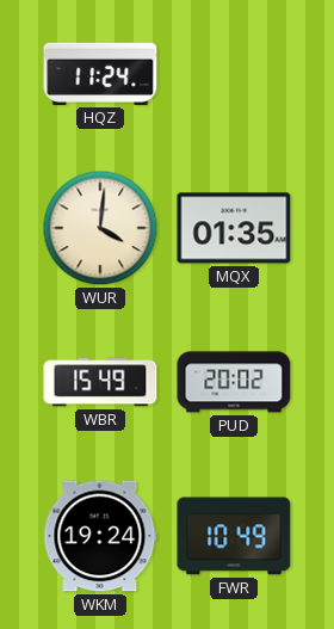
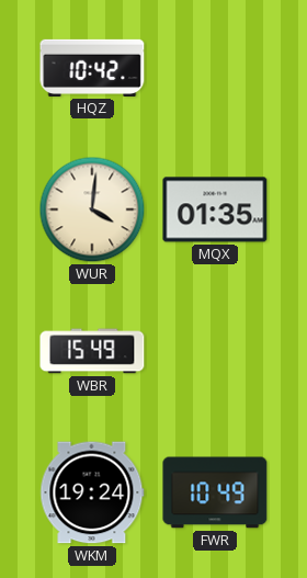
HQZ: 11:24 -> 10:42
PUD: 20:02 -> none
